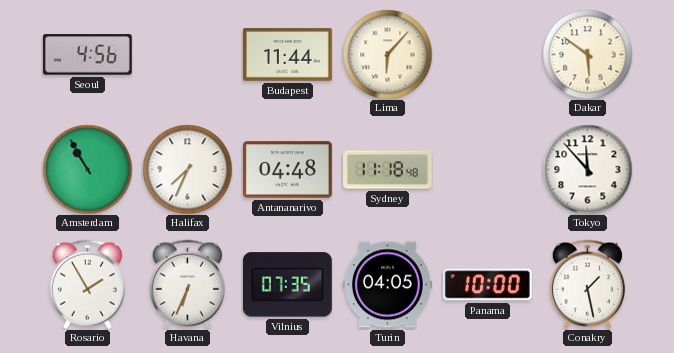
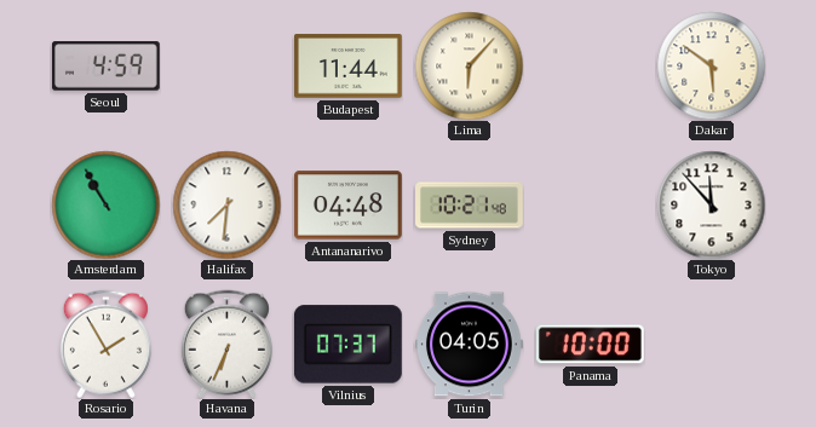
Seoul: 4:56 -> 4:59
Halifax: 7:34 -> 7:31
Sydney: 11:18 -> 10:21
Vilnius: 07:35 -> 07:37
Conakry: 1:28 -> none
